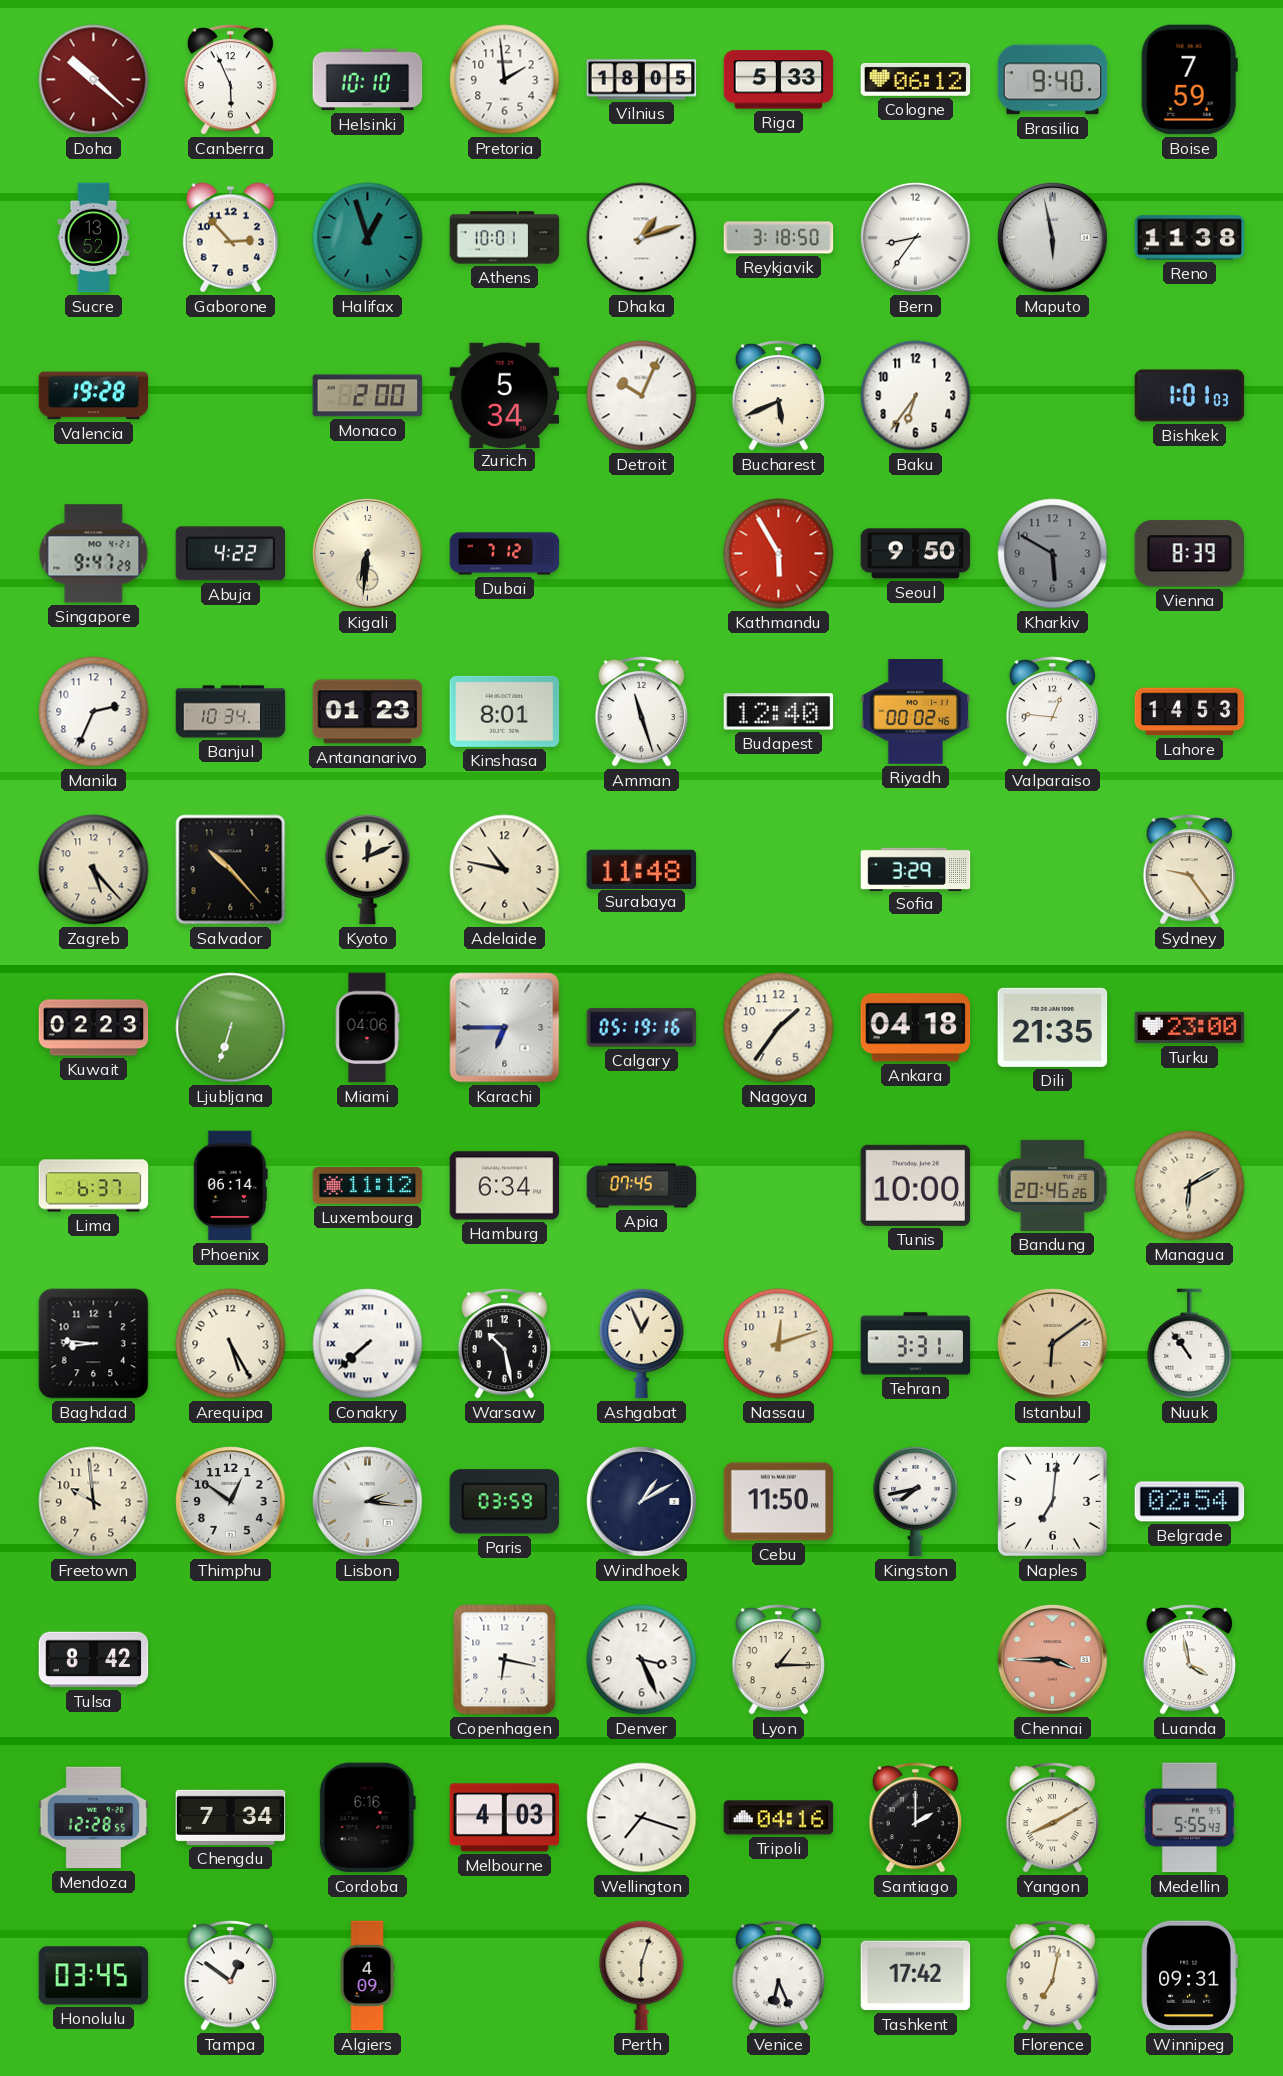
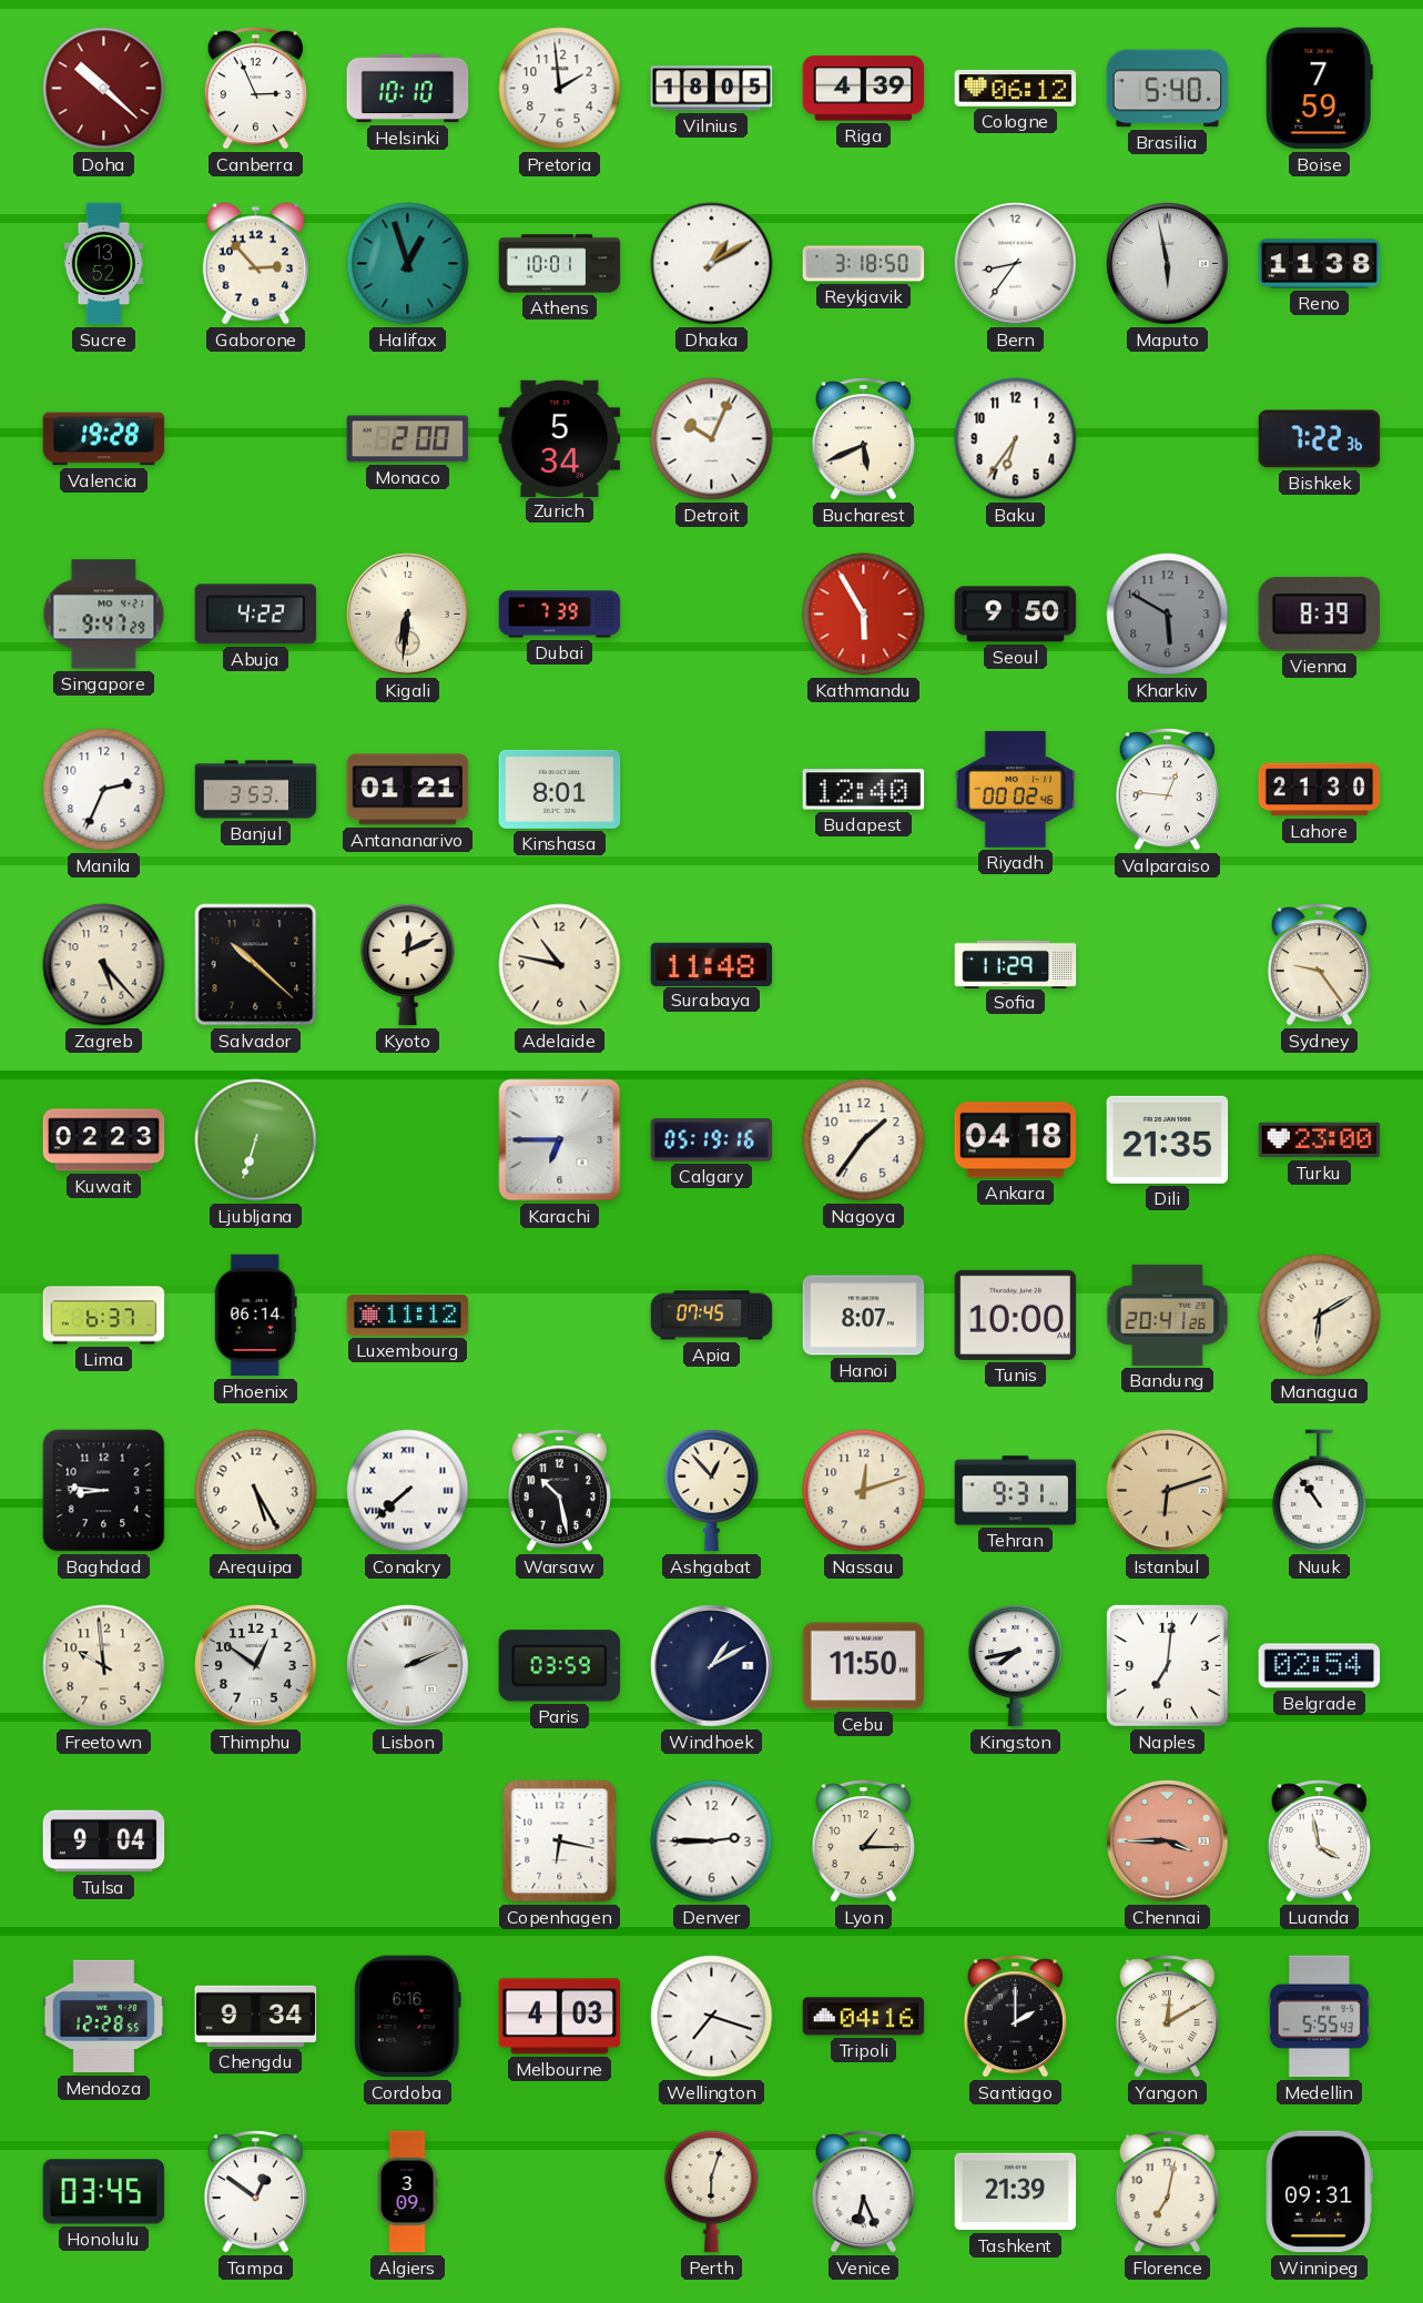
Canberra: 5:56 -> 2:56
Riga: 5:33 -> 4:39
Brasilia: 9:40 -> 5:40
Dhaka: 1:12 -> 1:10
Bishkek: 1:01 -> 7:22
Dubai: 7:12 -> 7:39
Banjul: 10:34 -> 3:53
Antananarivo: 01:23 -> 01:21
Amman: 11:27 -> none
Lahore: 14:53 -> 21:30
Salvador: 10:23 -> 10:22
Sofia: 3:29 -> 11:29
Miami: 04:06 -> none
Hamburg: 6:34 -> none
Hanoi: none -> 8:07
Bandung: 20:46 -> 20:41
Ashgabat: 12:56 -> 12:53
Tehran: 3:31 -> 9:31
Istanbul: 6:09 -> 6:12
Lisbon: 2:16 -> 2:11
Tulsa: 8:42 -> 9:04
Denver: 3:26 -> 2:45
Chengdu: 7:34 -> 9:34
Yangon: 8:10 -> 12:10
Algiers: 4:09 -> 3:09
Tashkent: 17:42 -> 21:39
